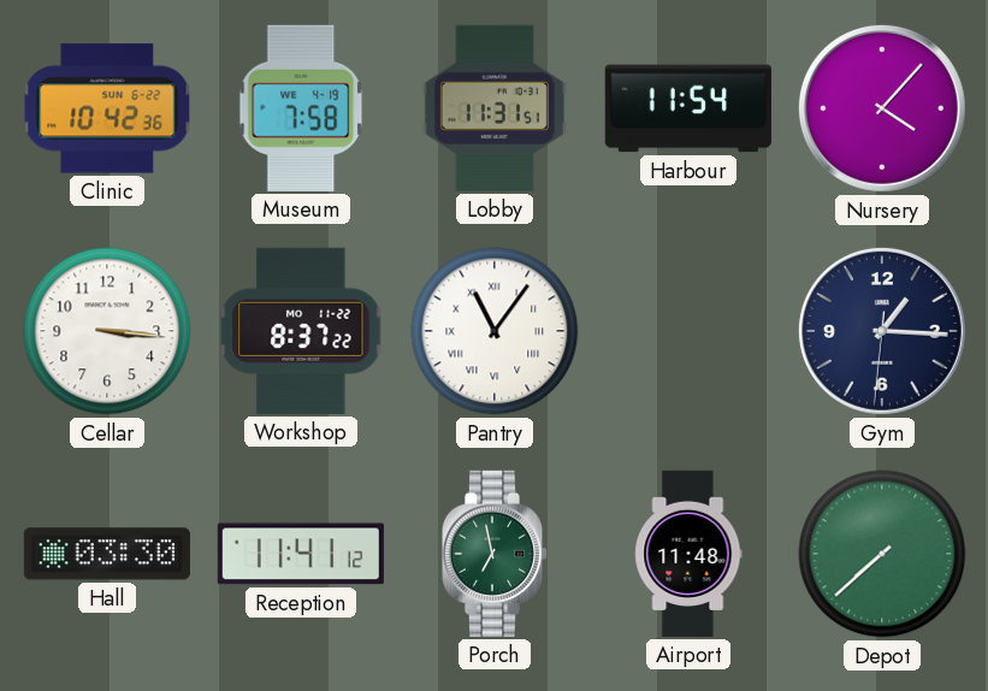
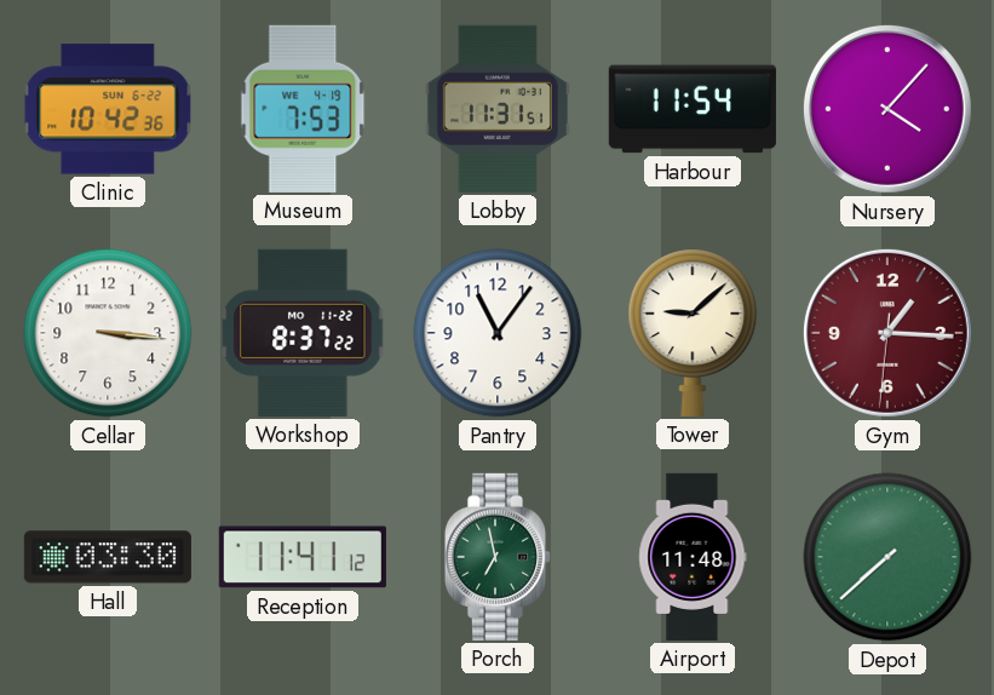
Museum: 7:58 -> 7:53
Pantry numerals: Roman -> Arabic
Tower: none -> 9:08
Gym dial: navy -> burgundy
